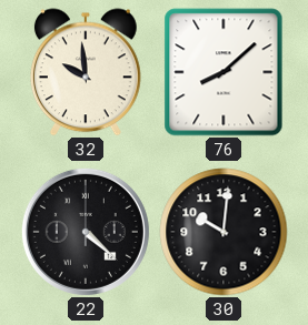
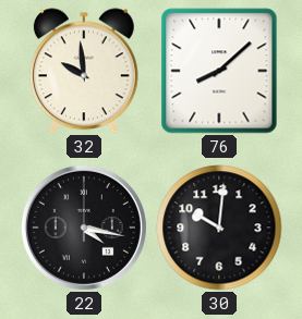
22: 4:22 -> 4:17
